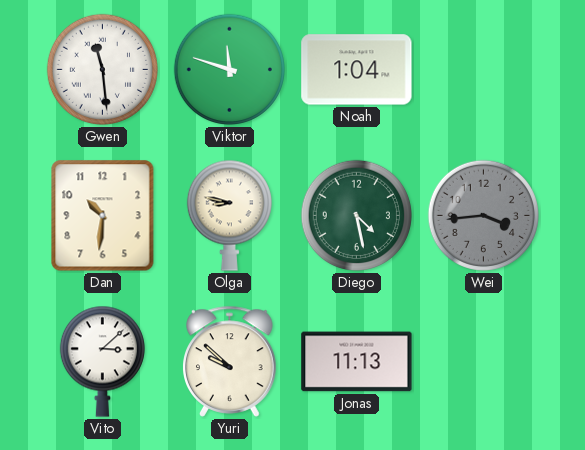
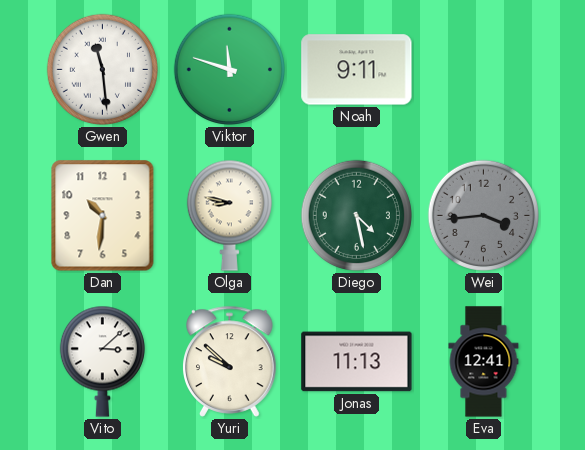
Noah: 1:04 -> 9:11
Eva: none -> 12:41
